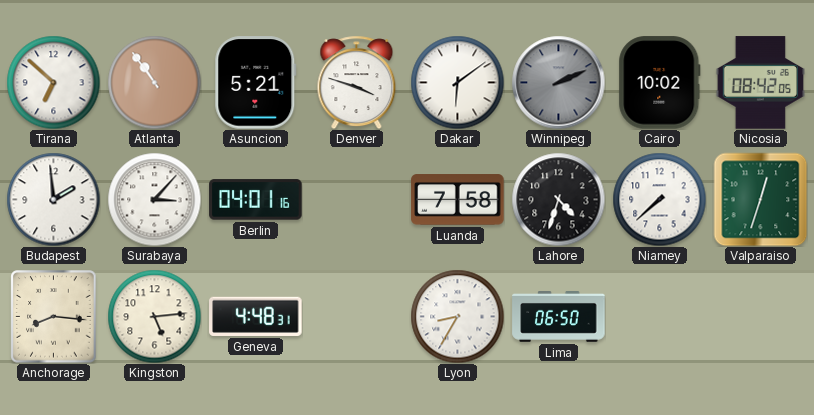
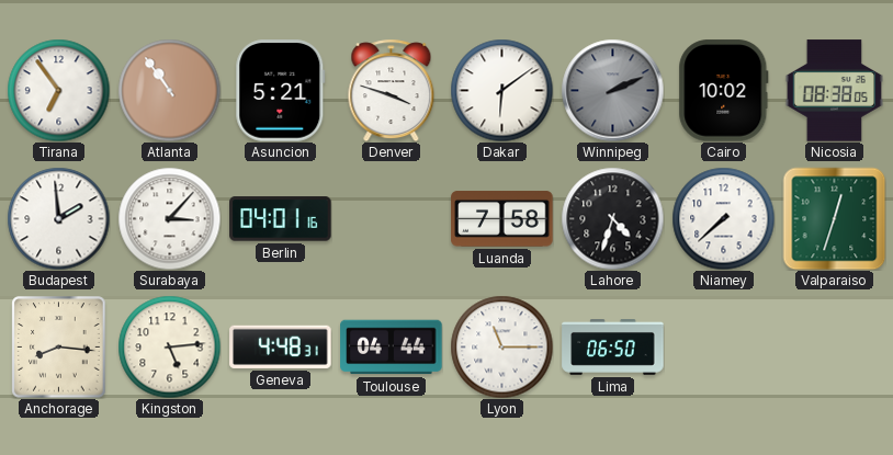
Tirana: 6:52 -> 6:54
Nicosia: 08:42 -> 08:38
Toulouse: none -> 04:44
Lyon: 8:35 -> 11:15
